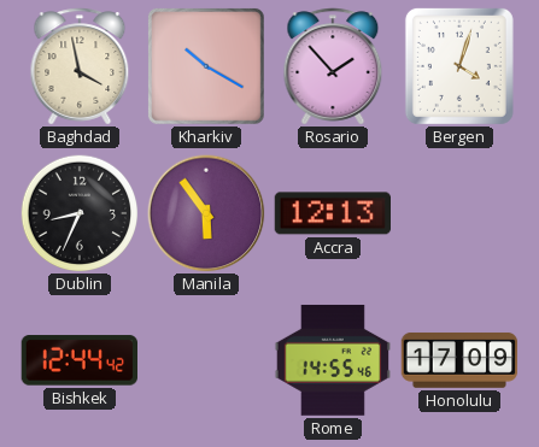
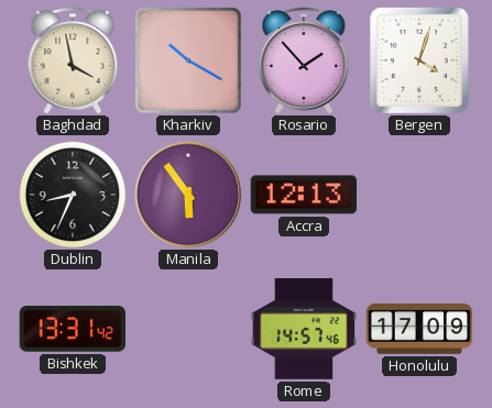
Bishkek: 12:44 -> 13:31
Rome: 14:55 -> 14:57
